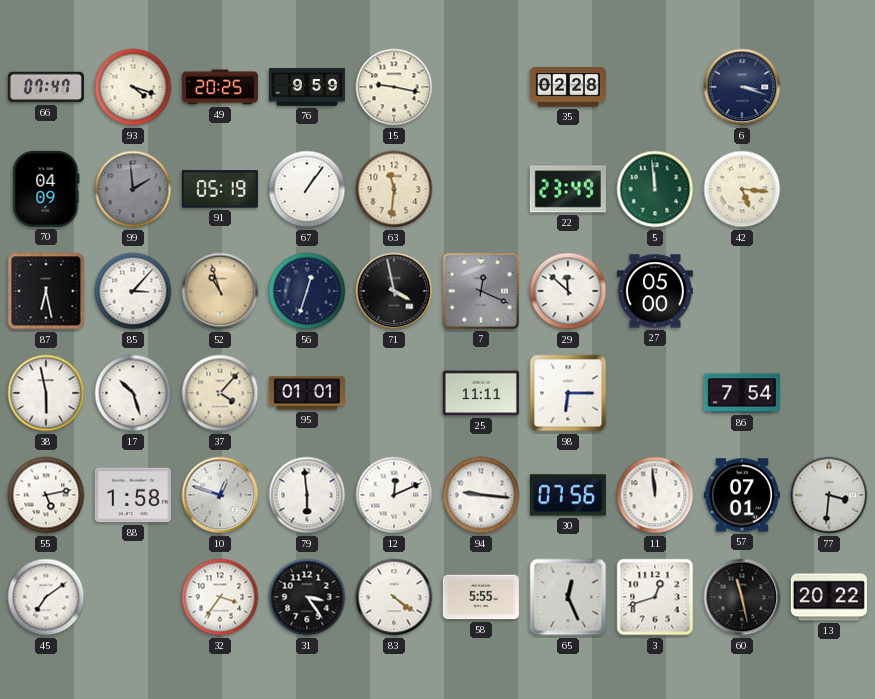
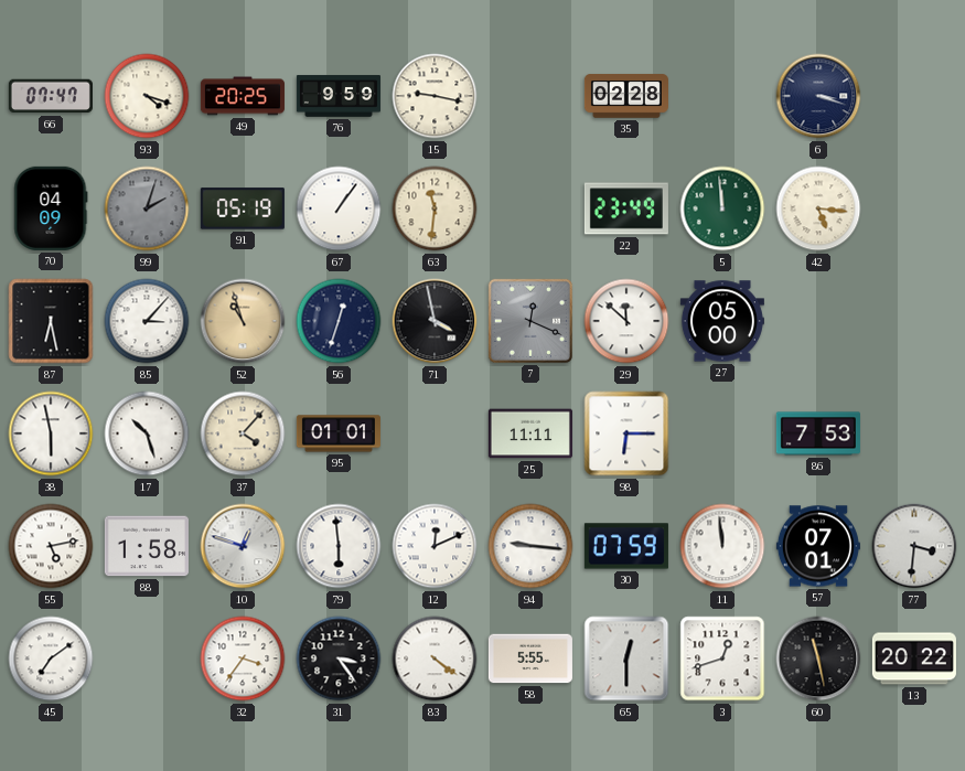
99: 1:59 -> 2:03
86: 7:54 -> 7:53
30: 07:56 -> 07:59
65: 12:26 -> 12:30
